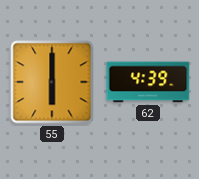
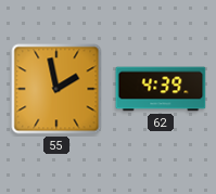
55: 6:00 -> 1:58
